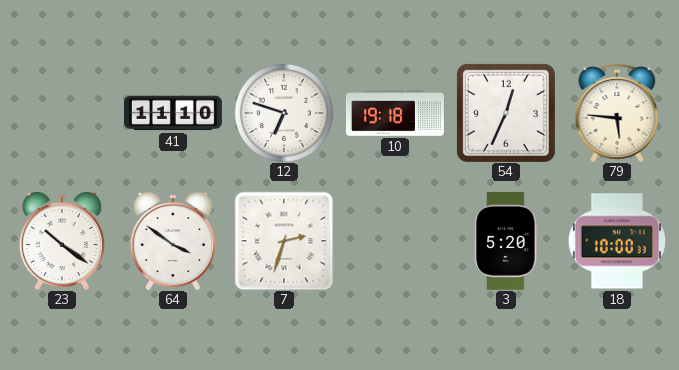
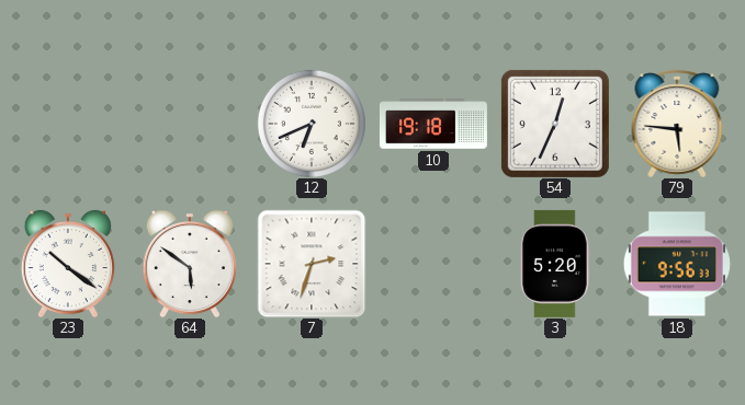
41: 11:10 -> none
12: 6:48 -> 6:41
64: 3:51 -> 5:51
18: 10:00 -> 9:56
